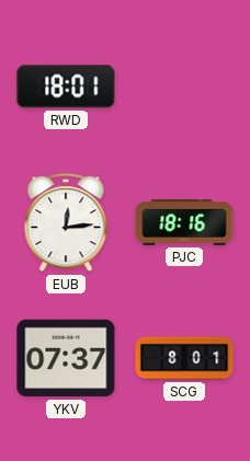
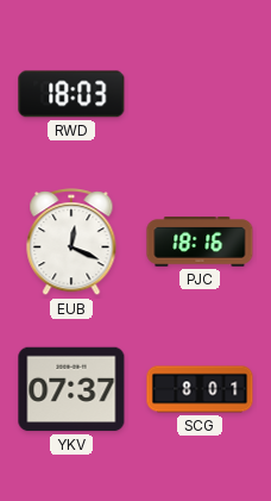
RWD: 18:01 -> 18:03
EUB: 12:14 -> 12:19
